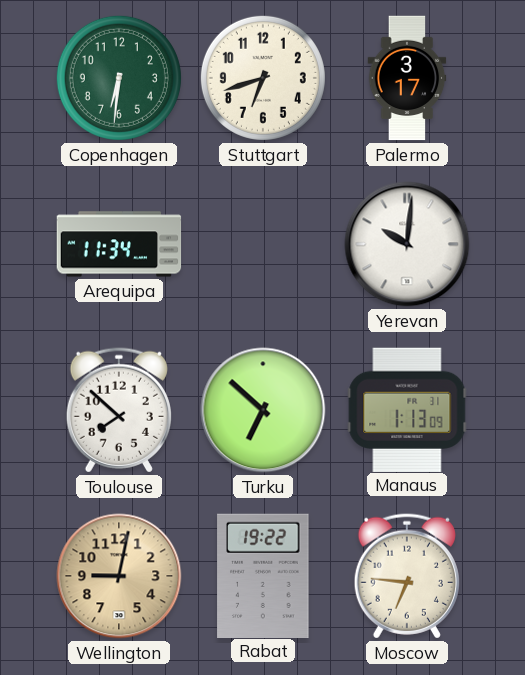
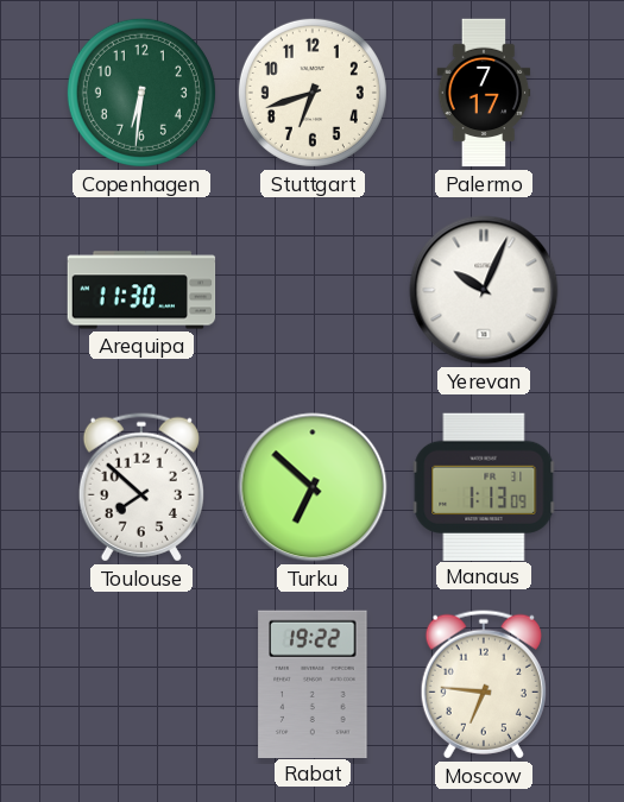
Palermo: 3:17 -> 7:17
Arequipa: 11:34 -> 11:30
Yerevan: 10:01 -> 10:04
Wellington: 9:02 -> none
